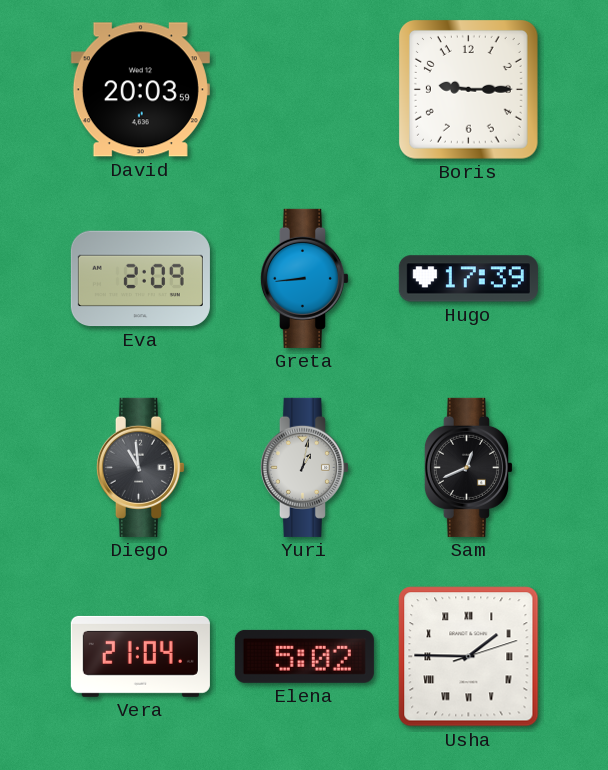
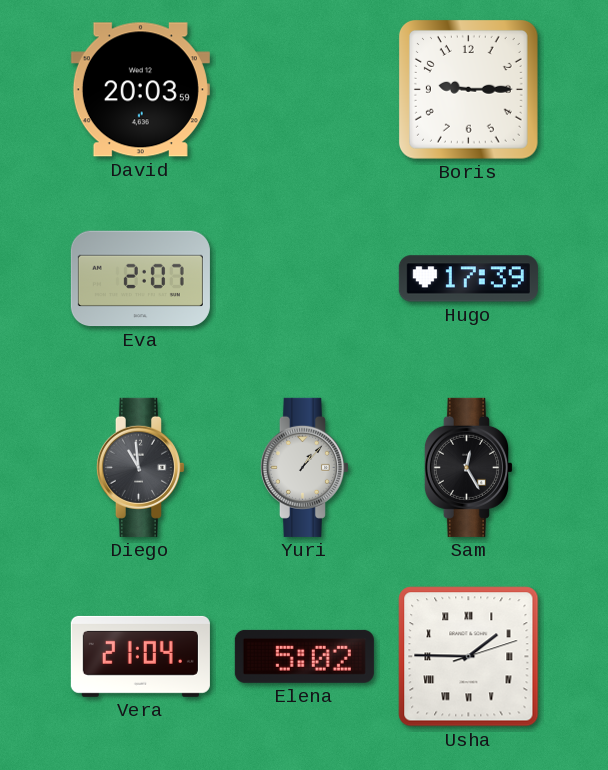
Eva: 2:09 -> 2:07
Greta: 8:44 -> none
Yuri: 1:02 -> 1:07
Sam: 12:41 -> 12:25
